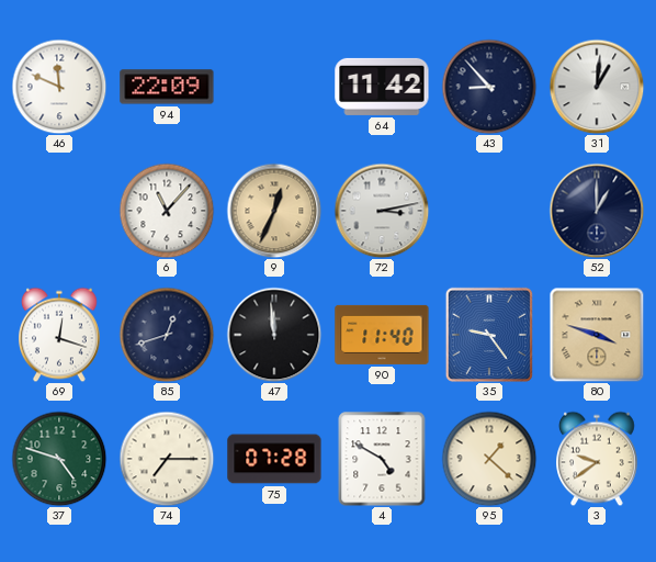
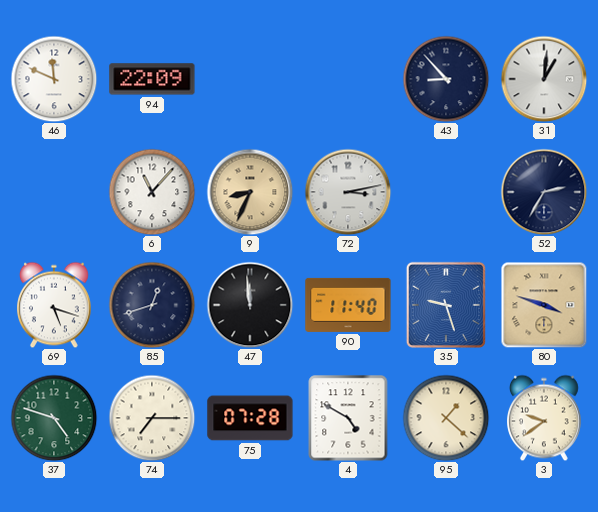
64: 11:42 -> none
9: 12:34 -> 8:34
52: 1:00 -> 2:35
69: 12:18 -> 5:18
35: 9:24 -> 9:27
